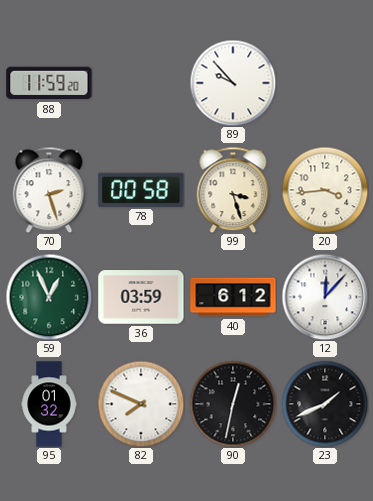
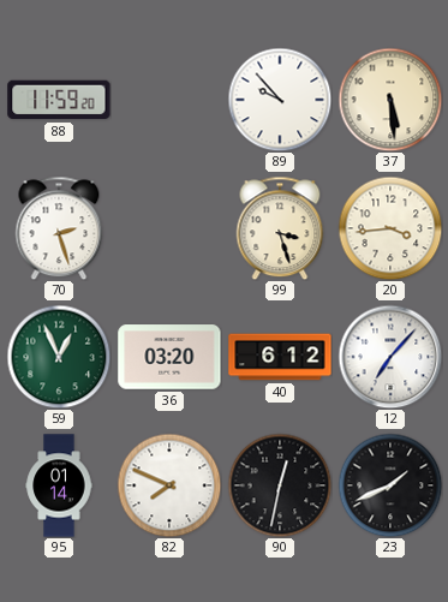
37: none -> 5:29
78: 00:58 -> none
36: 03:59 -> 03:20
12: 12:07 -> 7:07
95: 01:32 -> 01:14
